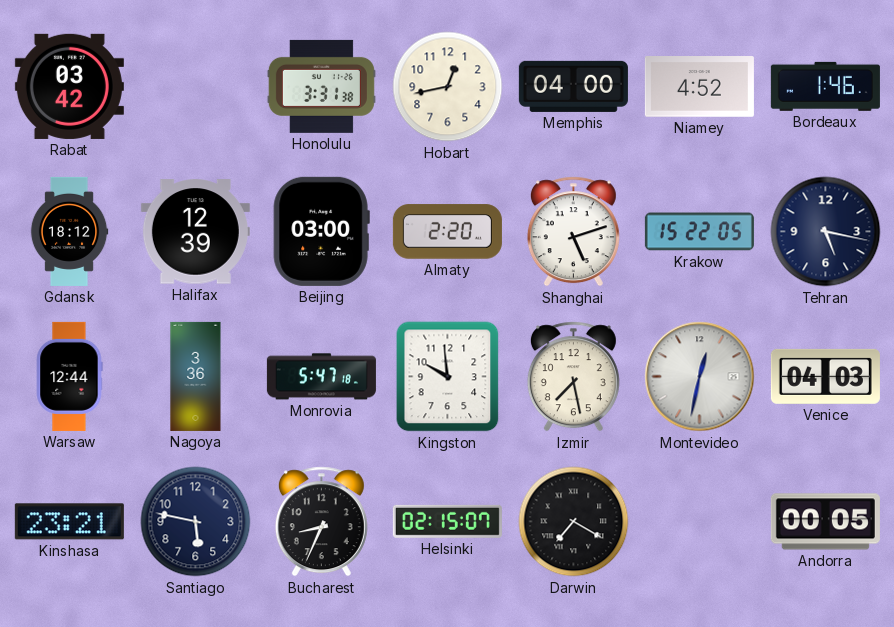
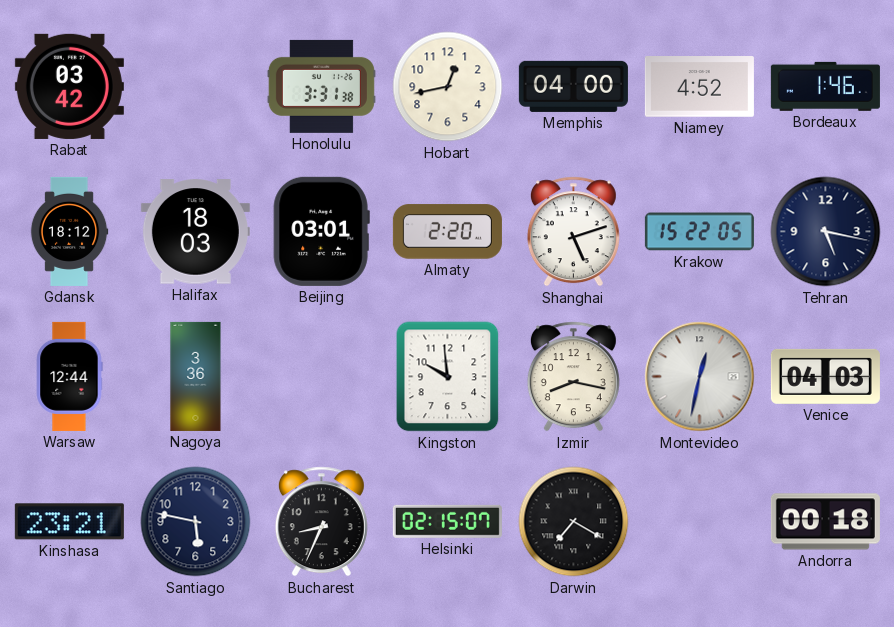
Halifax: 12:39 -> 18:03
Beijing: 03:00 -> 03:01
Monrovia: 5:47 -> none
Izmir: 7:28 -> 8:17
Andorra: 00:05 -> 00:18
